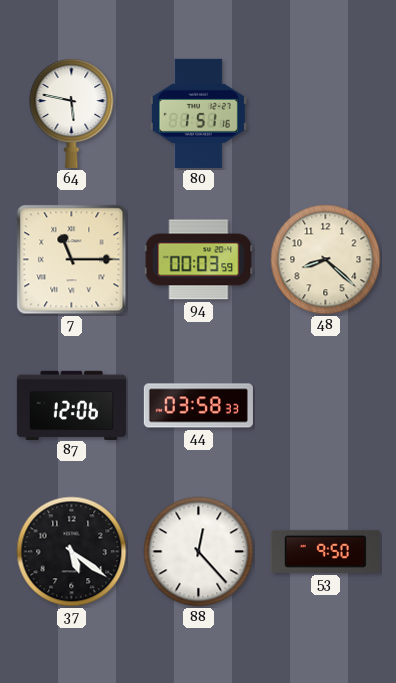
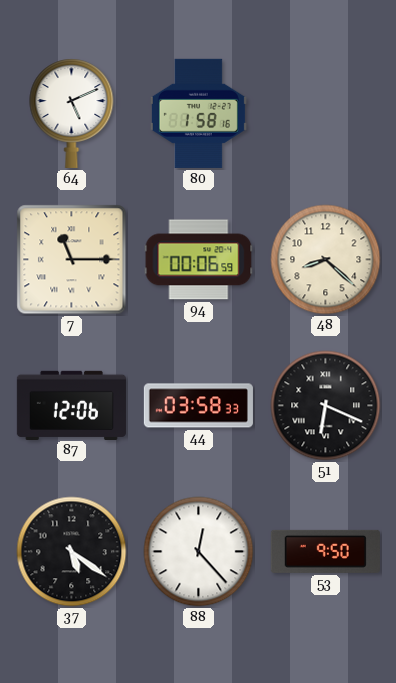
64: 5:47 -> 5:11
80: 1:51 -> 1:58
94: 00:03 -> 00:06
51: none -> 6:19
